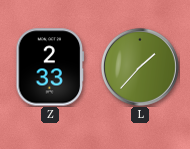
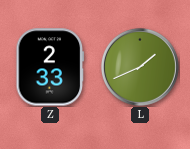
L: 1:37 -> 1:41
